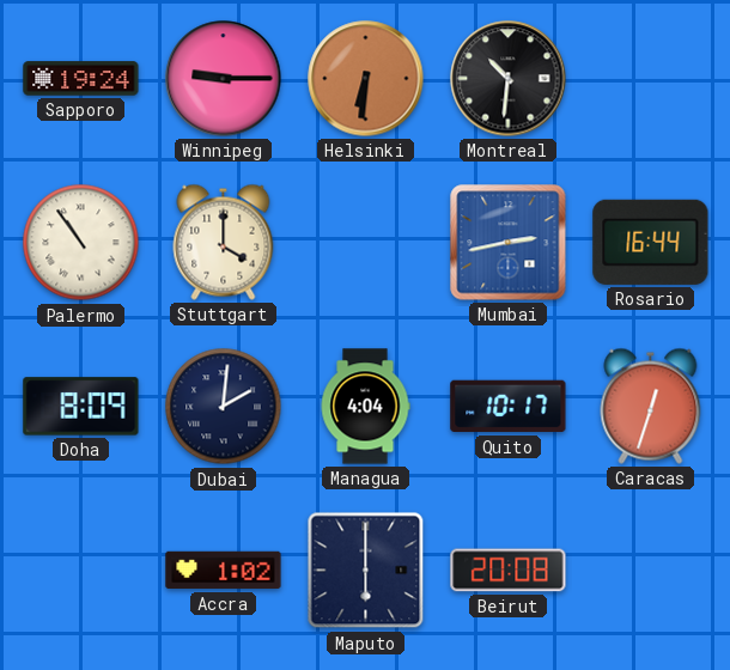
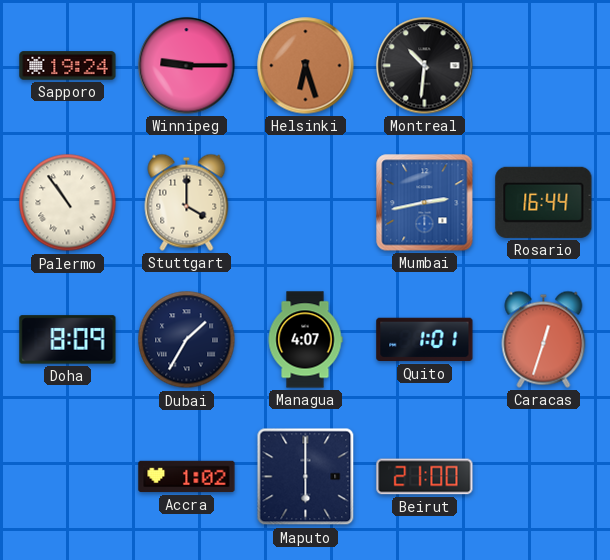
Helsinki: 6:31 -> 6:27
Dubai: 2:01 -> 1:35
Managua: 4:04 -> 4:07
Quito: 10:17 -> 1:01
Beirut: 20:08 -> 21:00
